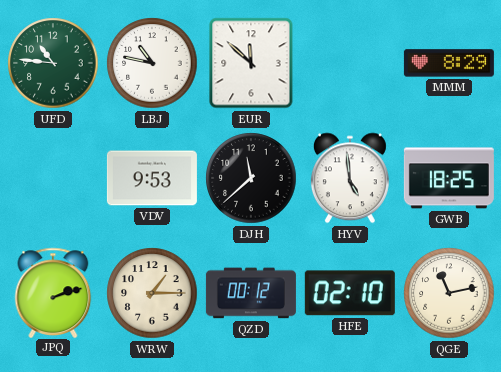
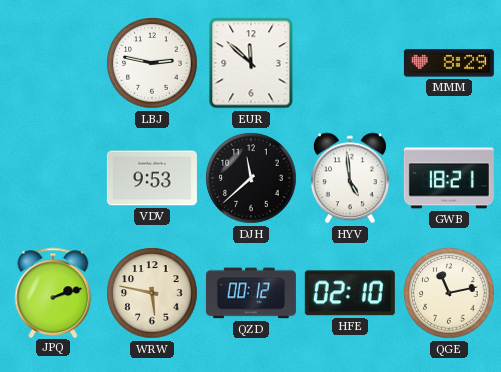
UFD: 10:46 -> none
LBJ: 10:47 -> 2:47
GWB: 18:25 -> 18:21
WRW: 1:15 -> 5:47
